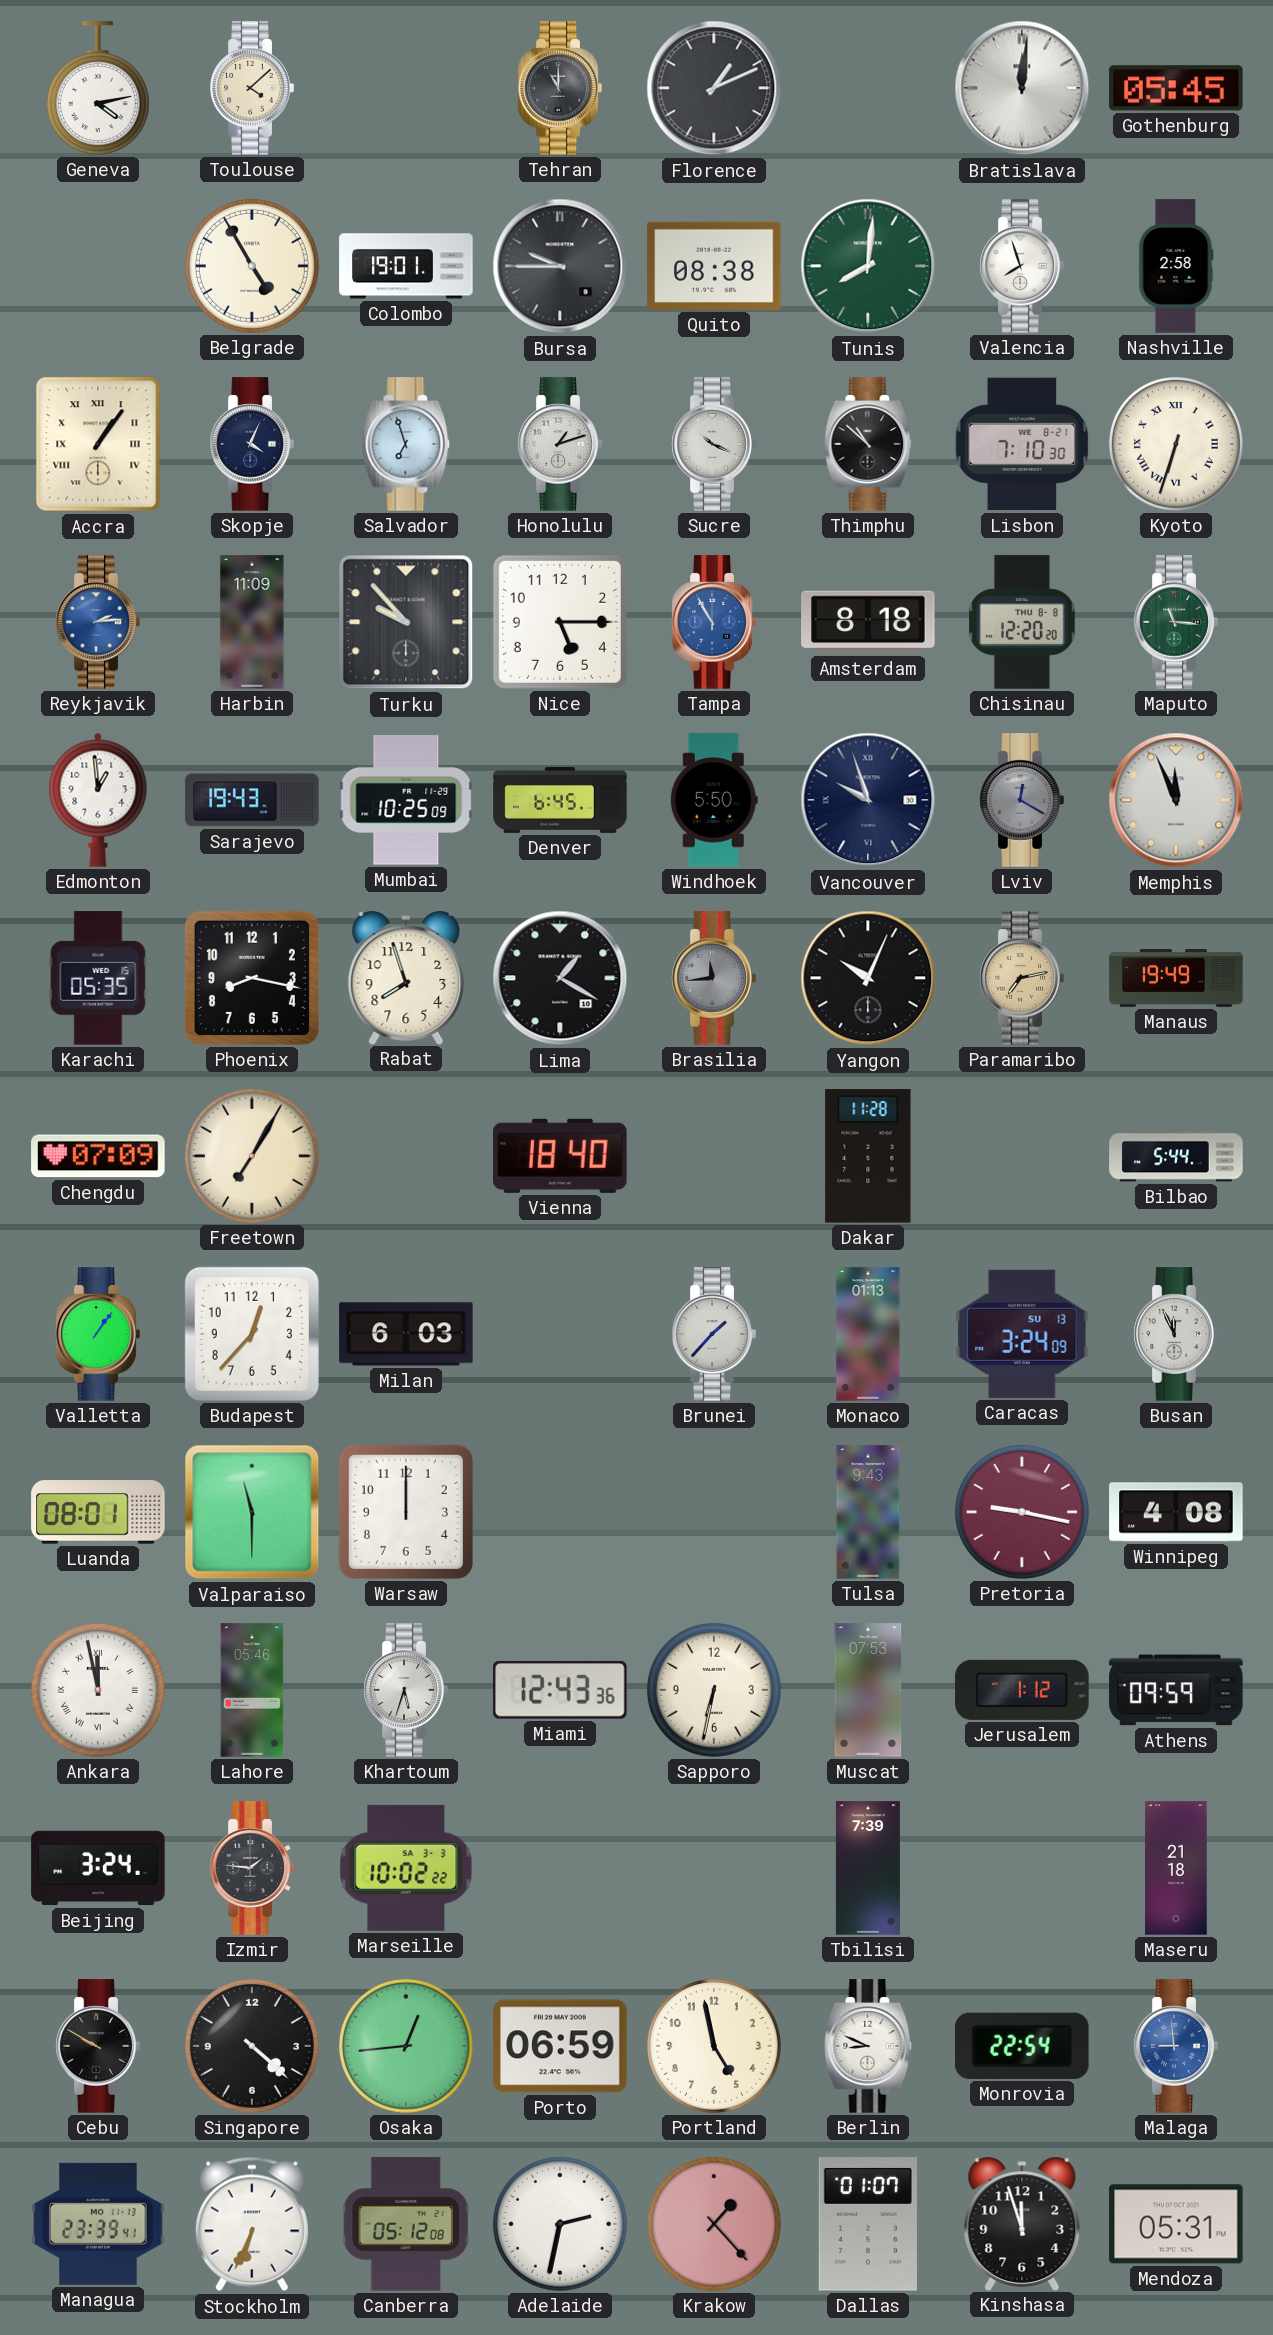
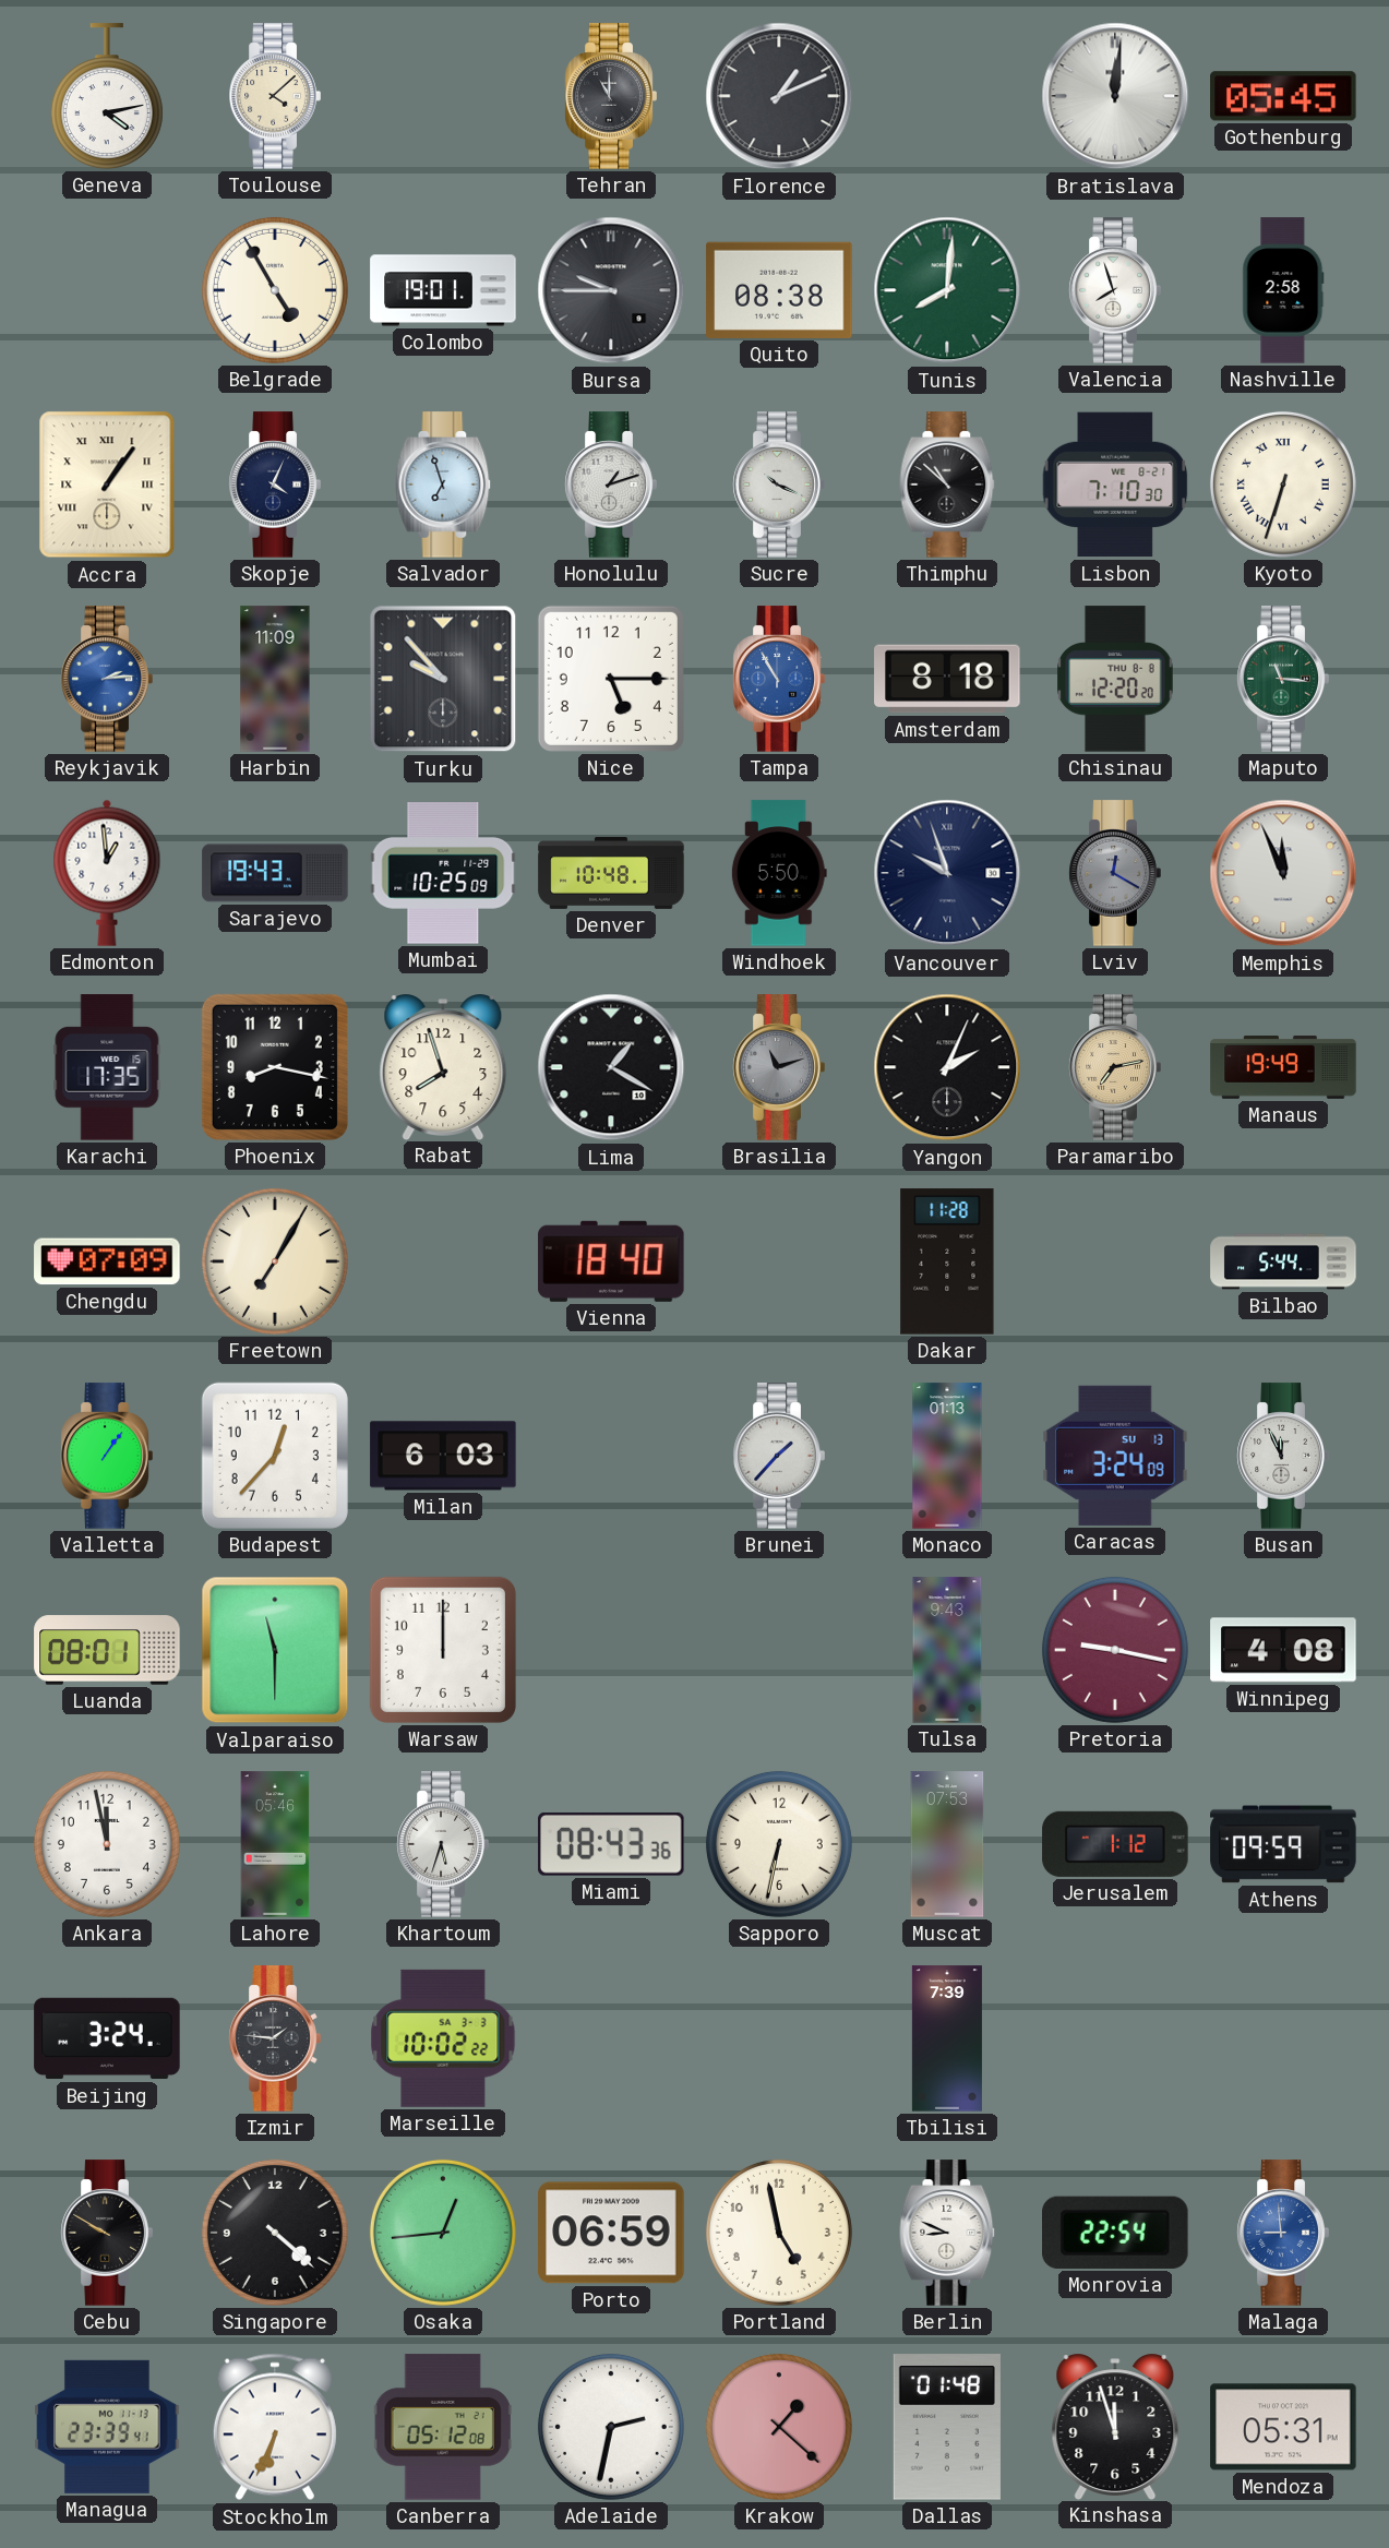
Denver: 6:45 -> 10:48
Karachi: 05:35 -> 17:35
Brasilia: 11:44 -> 11:12
Yangon: 10:04 -> 2:04
Ankara numerals: Roman -> Arabic
Miami: 12:43 -> 08:43
Maseru: 21:18 -> none
Krakow: 1:23 -> 1:22
Dallas: 01:07 -> 01:48
